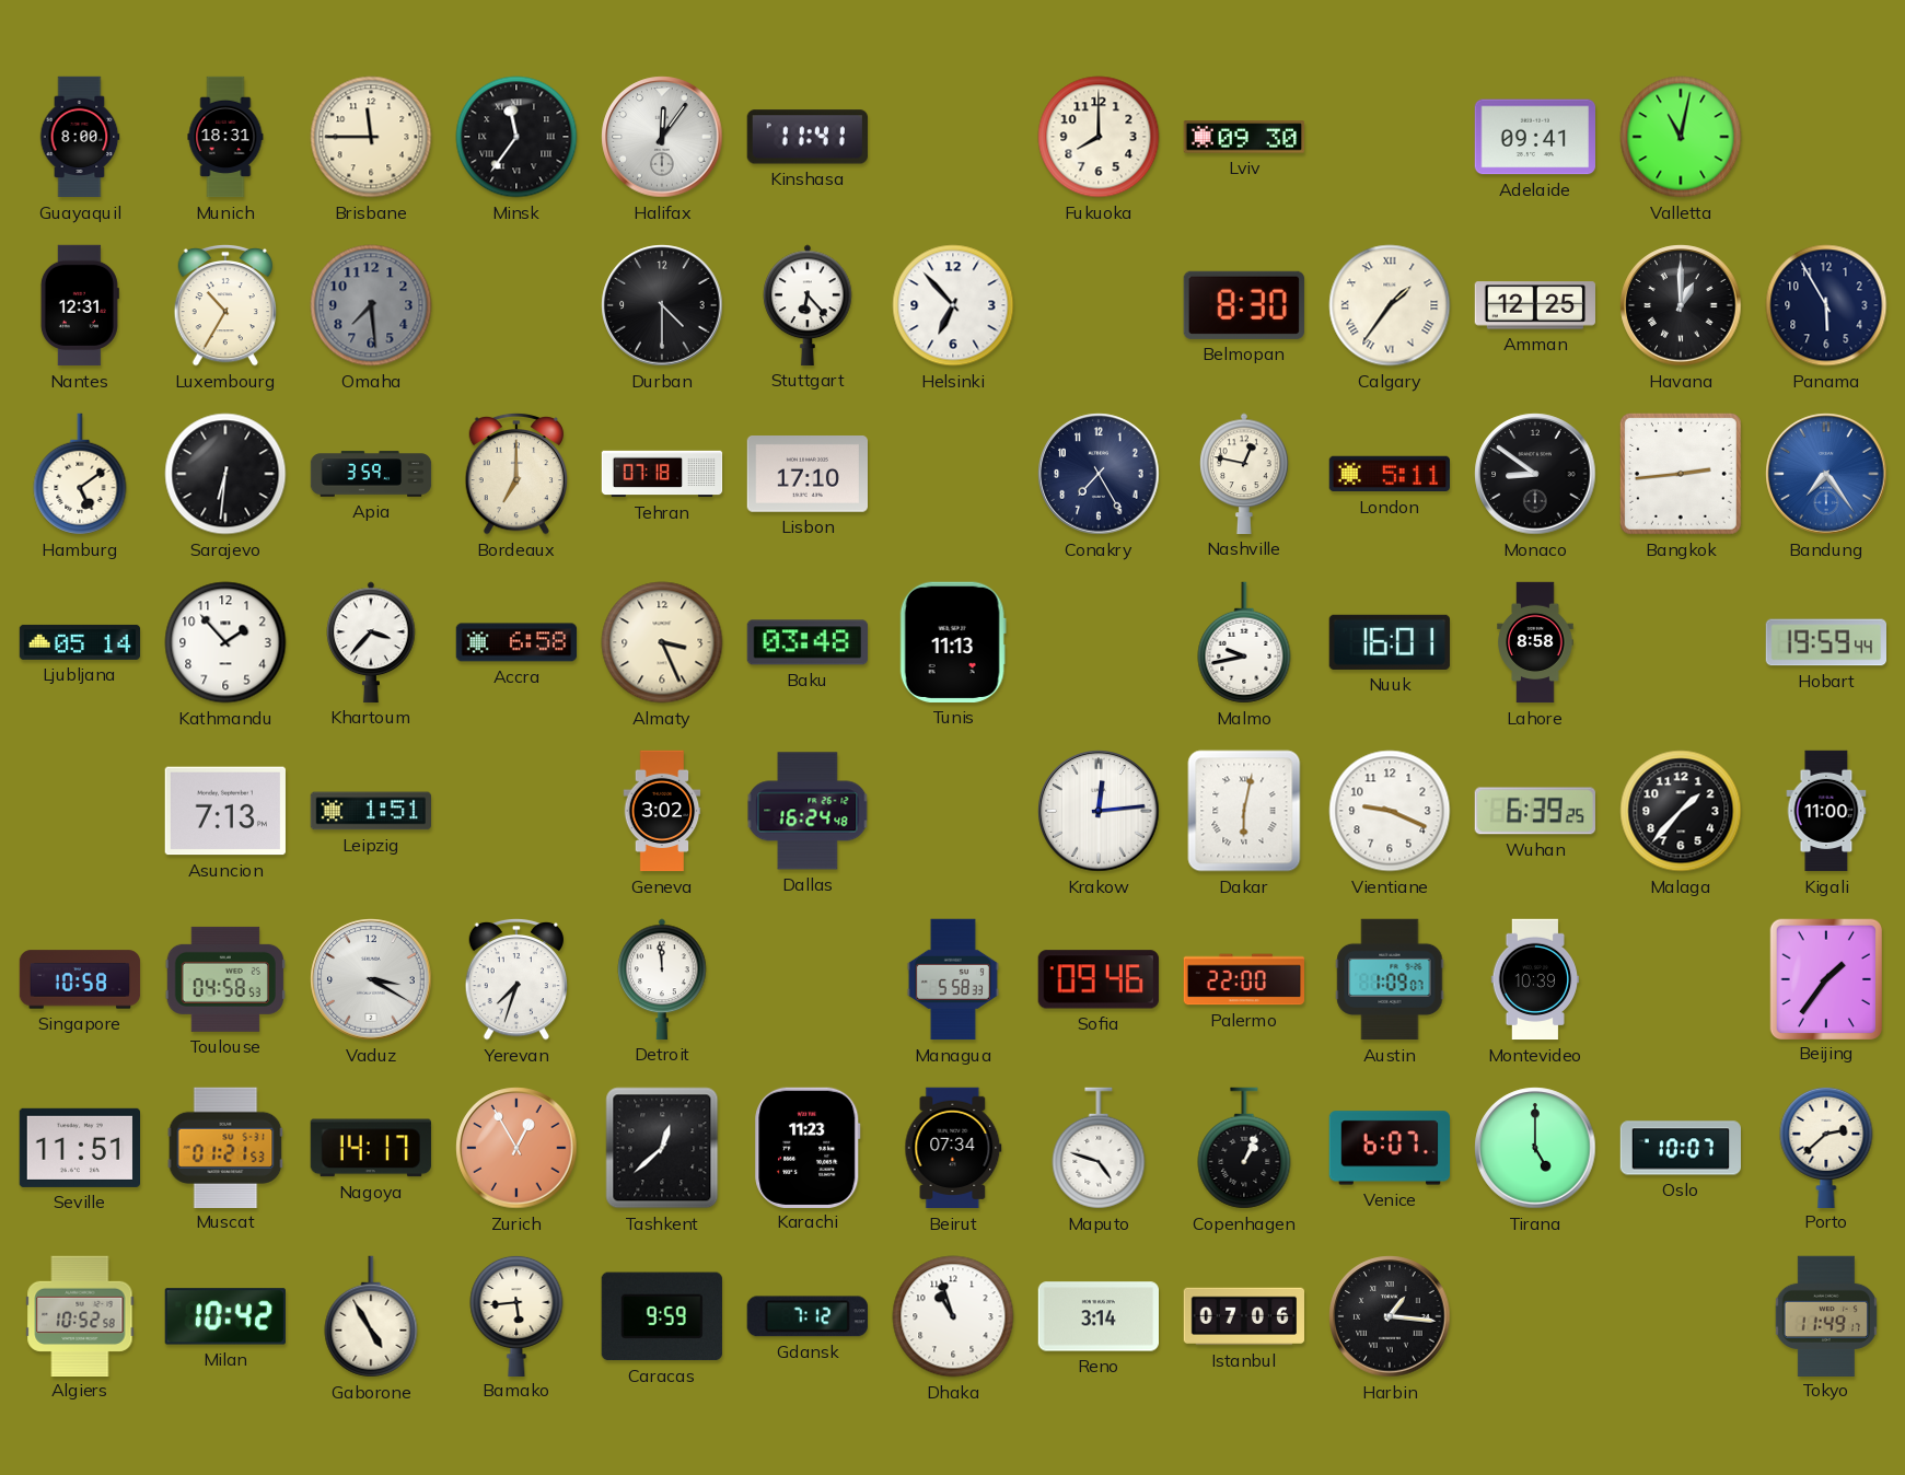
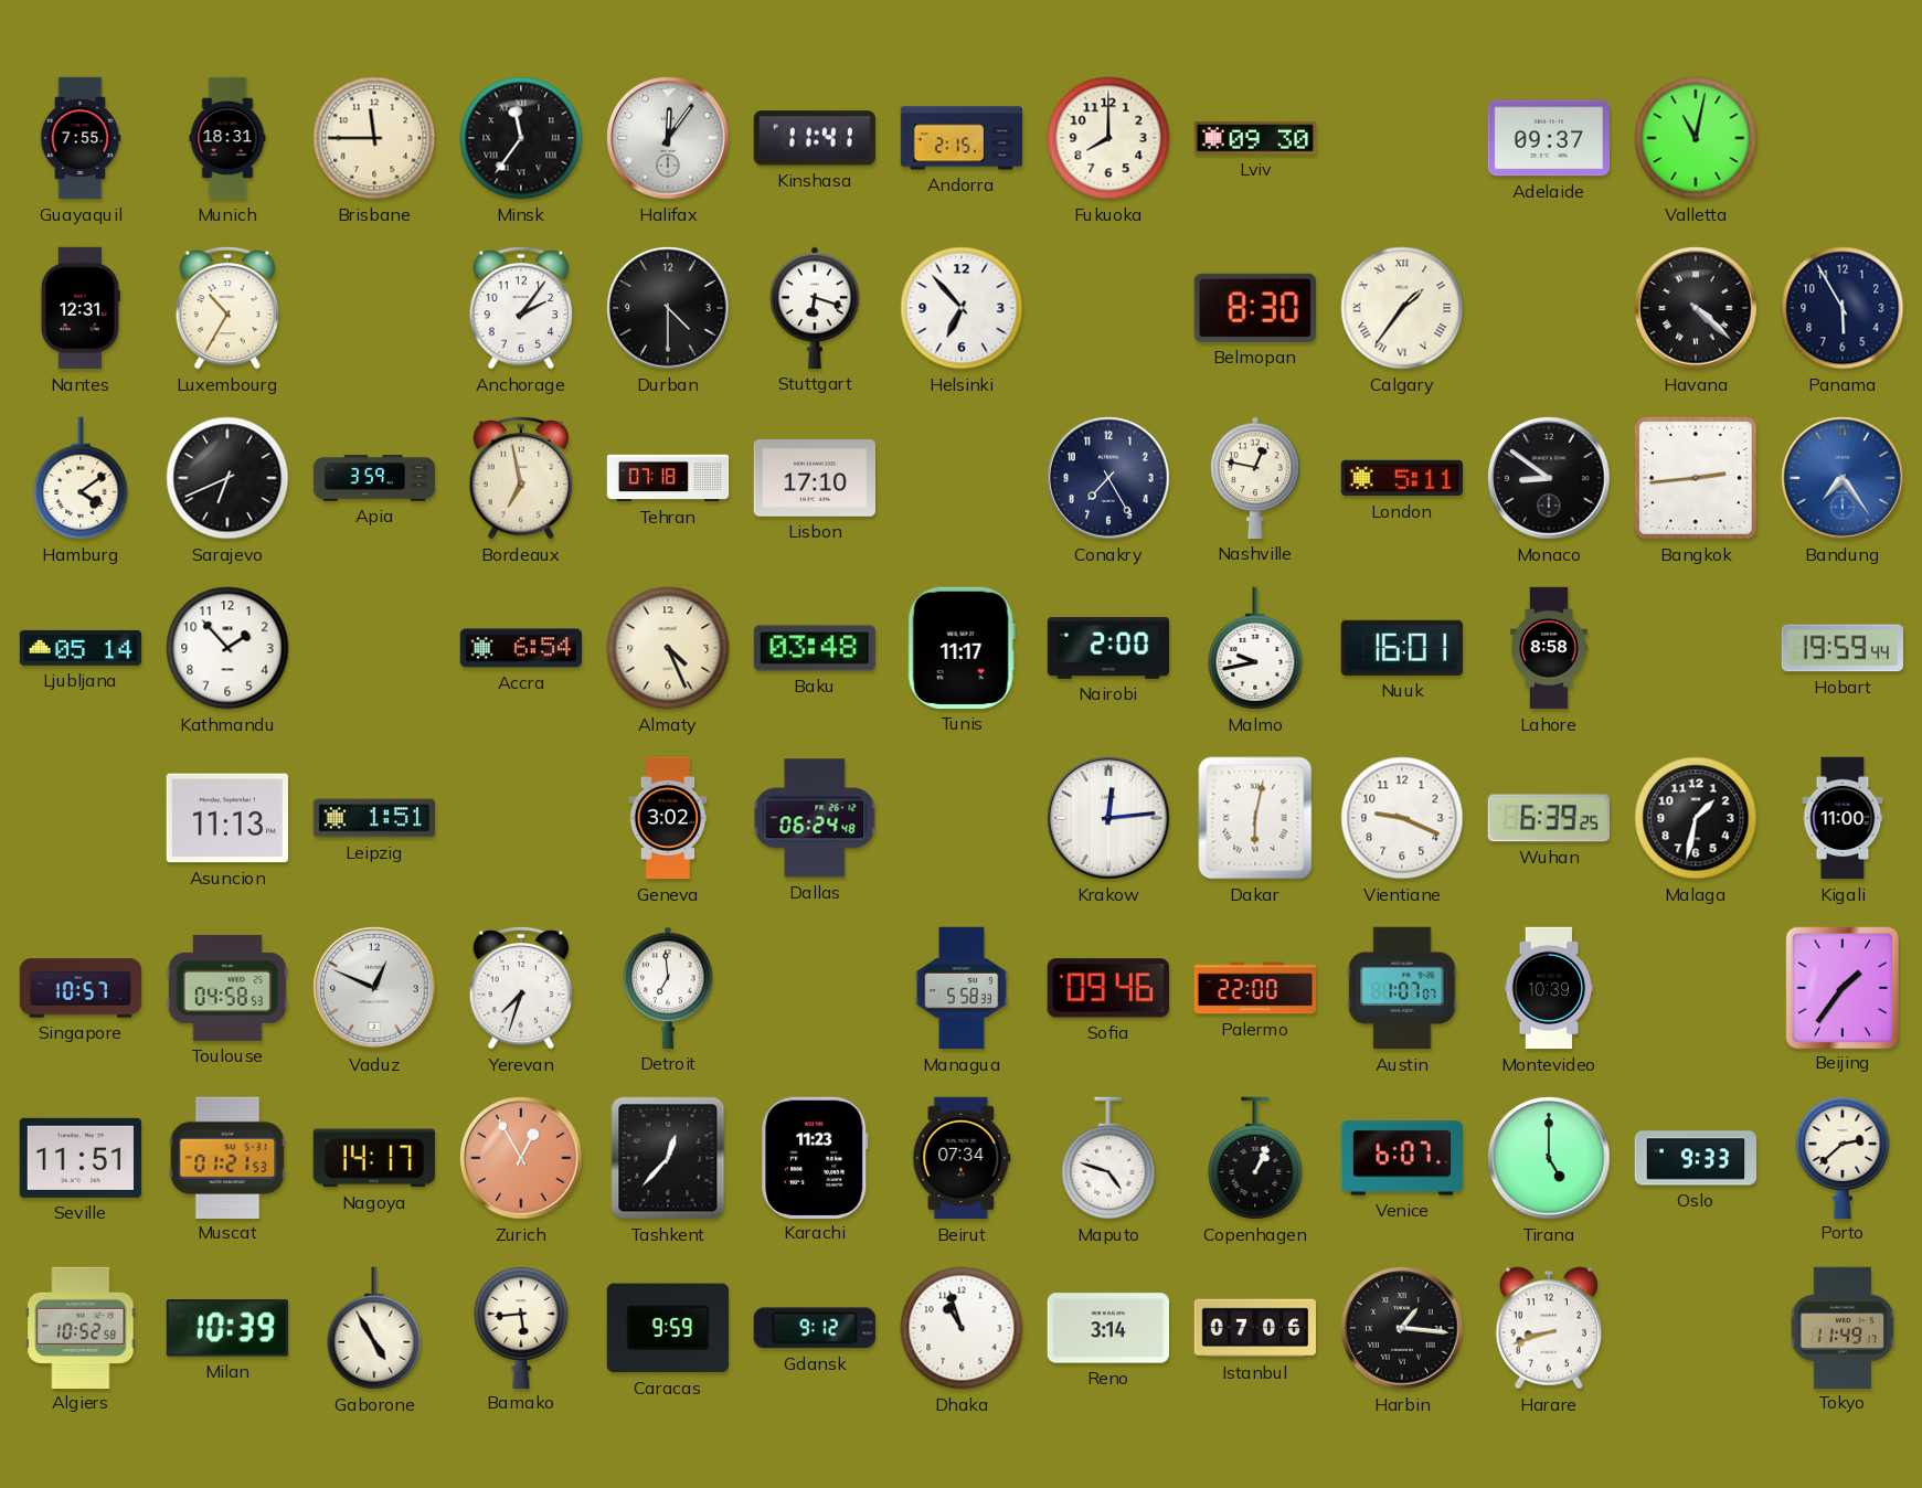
Guayaquil: 8:00 -> 7:55
Andorra: none -> 2:15
Adelaide: 09:41 -> 09:37
Omaha: 7:29 -> none
Anchorage: none -> 2:06
Stuttgart: 6:23 -> 6:18
Amman: 12:25 -> none
Havana: 1:00 -> 4:22
Hamburg: 5:09 -> 4:09
Sarajevo: 6:31 -> 6:41
Bordeaux: 7:00 -> 6:58
Khartoum: 3:37 -> none
Accra: 6:58 -> 6:54
Almaty: 3:26 -> 4:26
Tunis: 11:13 -> 11:17
Nairobi: none -> 2:00
Asuncion: 7:13 -> 11:13
Dallas: 16:24 -> 06:24
Malaga: 1:37 -> 1:32
Singapore: 10:58 -> 10:57
Vaduz: 3:20 -> 12:49
Detroit: 11:59 -> 6:59
Austin: 1:09 -> 1:07
Tashkent: 12:38 -> 12:37
Oslo: 10:07 -> 9:33
Milan: 10:42 -> 10:39
Gdansk: 7:12 -> 9:12
Harare: none -> 8:42
